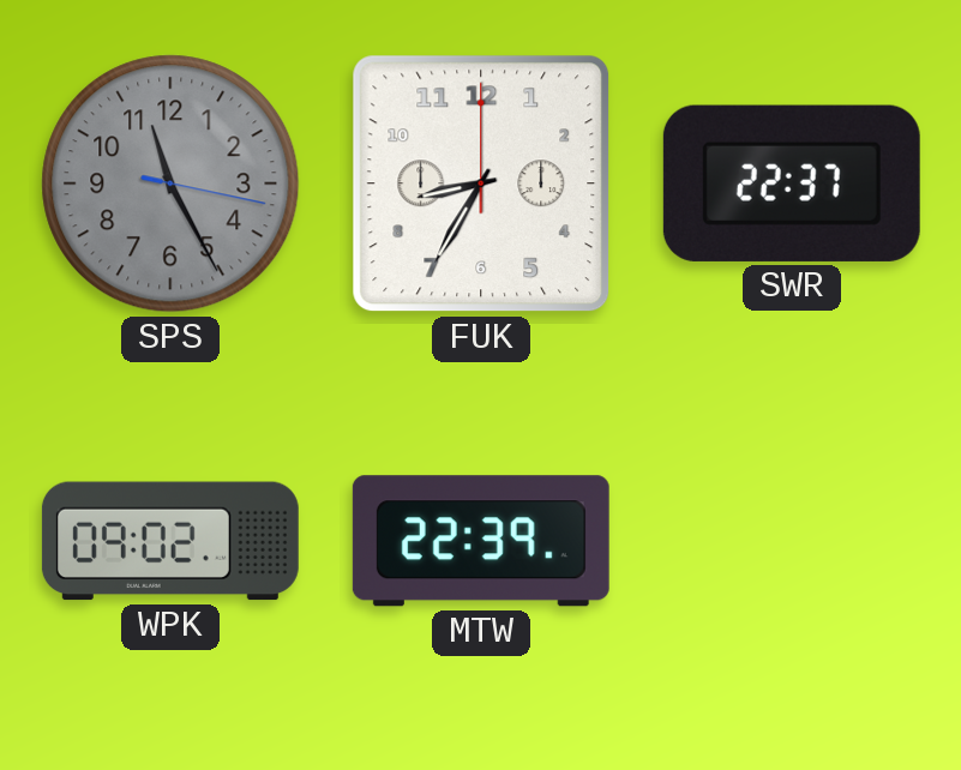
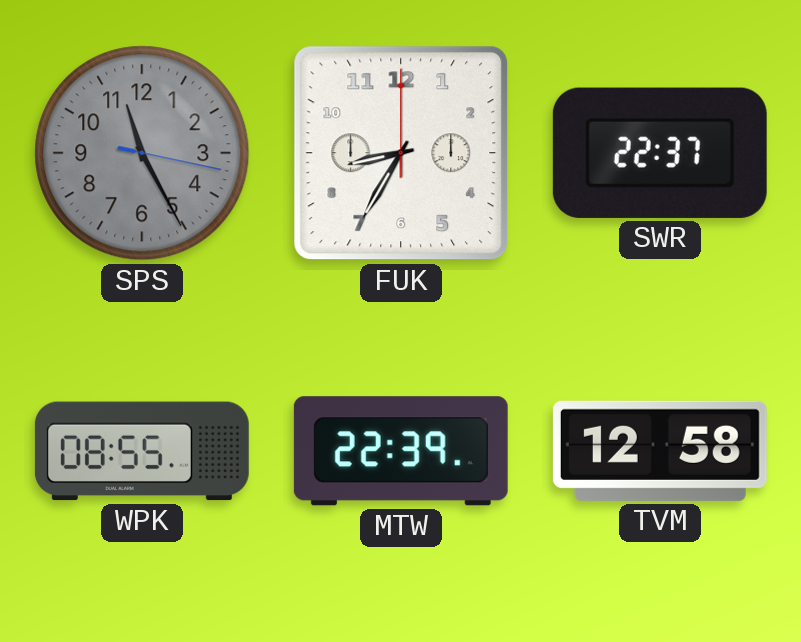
WPK: 09:02 -> 08:55
TVM: none -> 12:58
